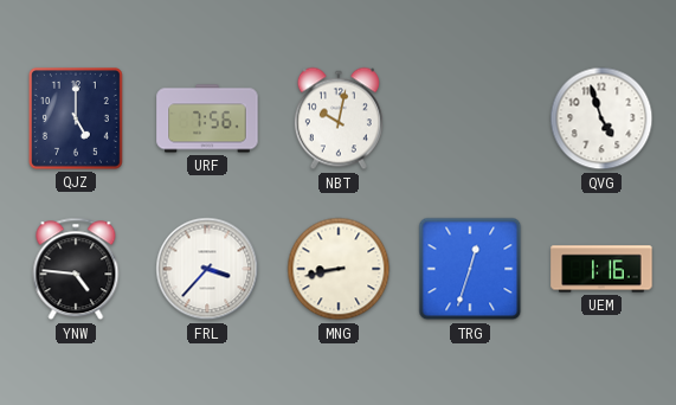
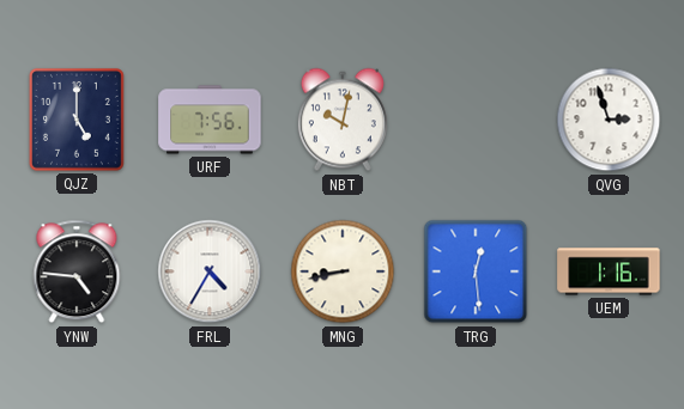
QVG: 4:57 -> 2:57
FRL: 3:37 -> 4:35
TRG: 12:33 -> 12:29
